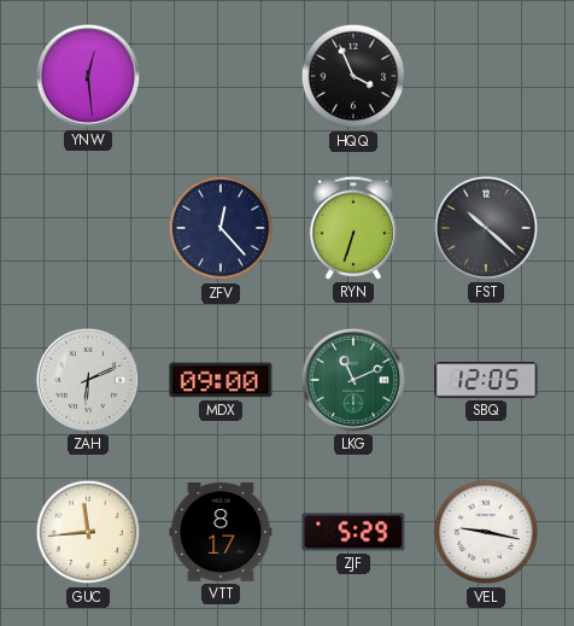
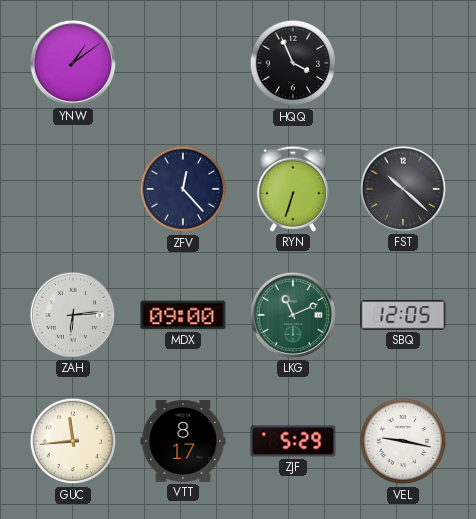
YNW: 12:29 -> 1:09
ZAH: 6:11 -> 6:14
